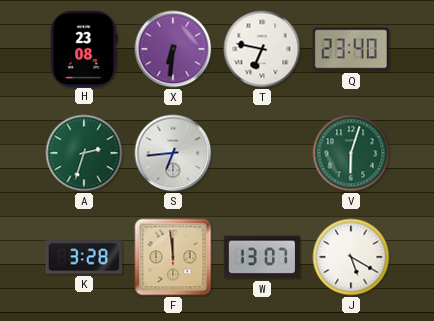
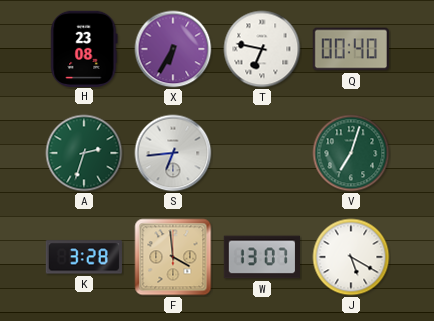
X: 6:31 -> 6:35
Q: 23:40 -> 00:40
V: 6:03 -> 7:03
F: 11:59 -> 3:59
